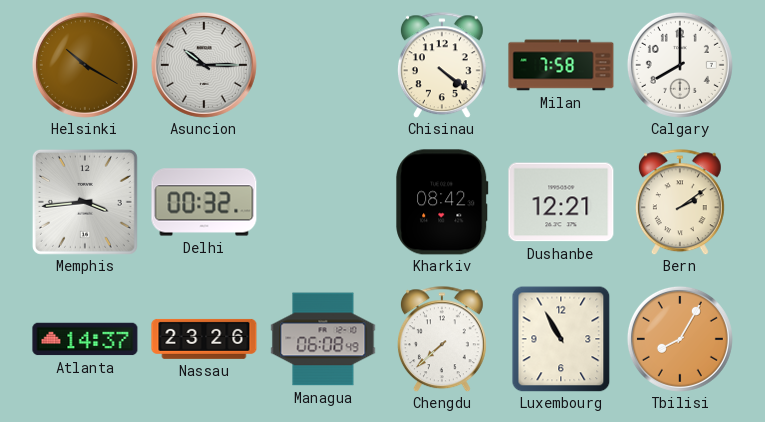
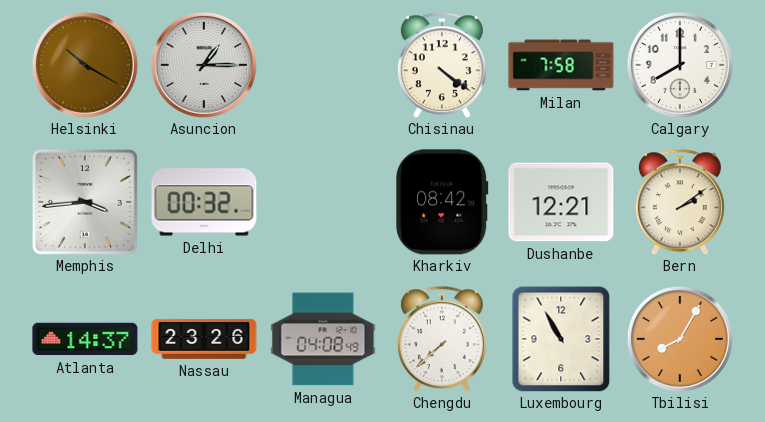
Asuncion: 10:15 -> 1:15
Managua: 06:08 -> 04:08
